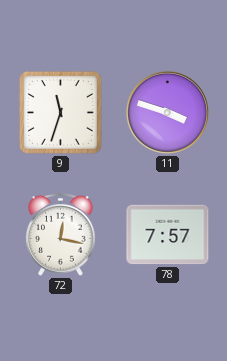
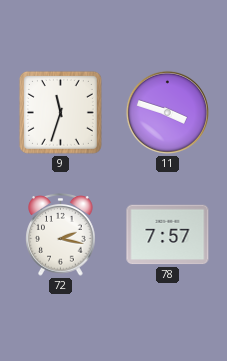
72: 12:17 -> 2:17
